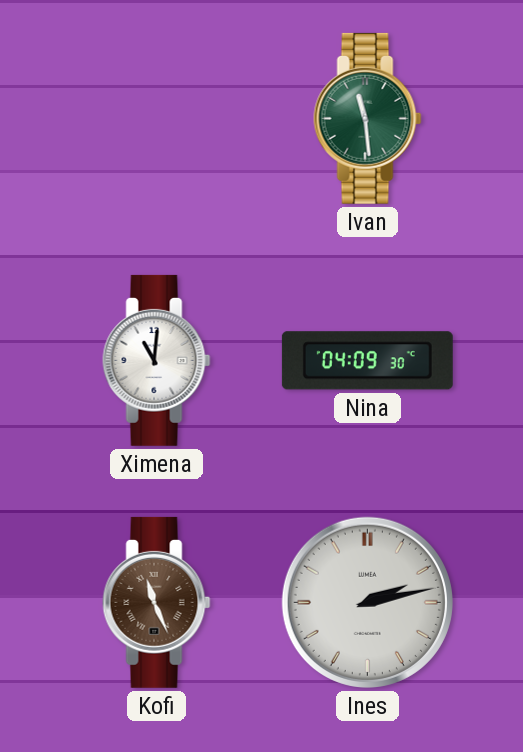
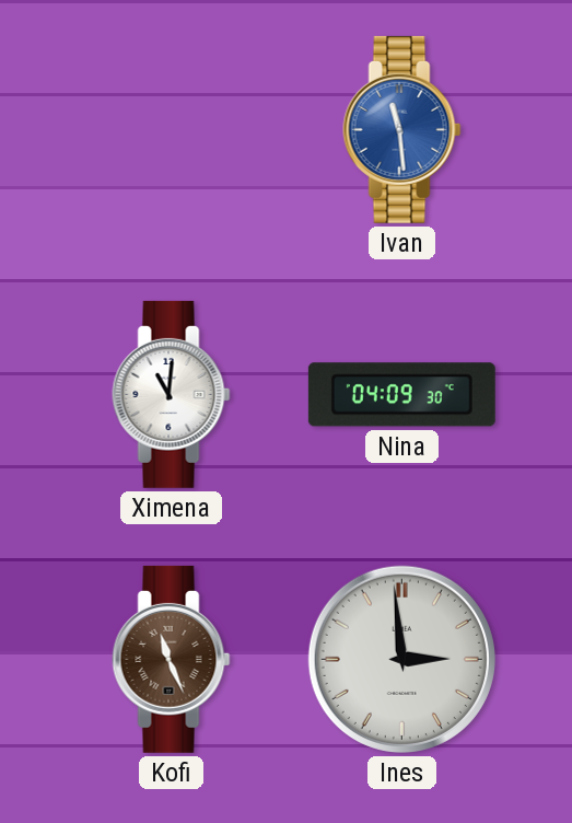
Ivan dial: green -> blue
Ines: 2:13 -> 2:59
